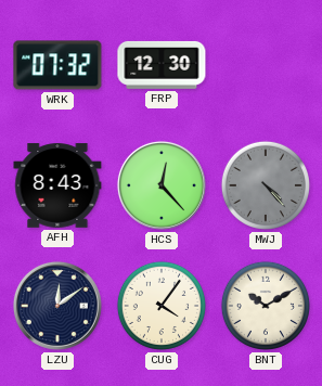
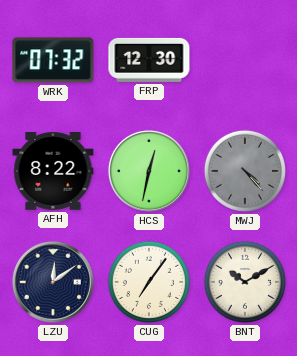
AFH: 8:43 -> 8:22
HCS: 12:23 -> 12:32
CUG: 4:06 -> 7:06
